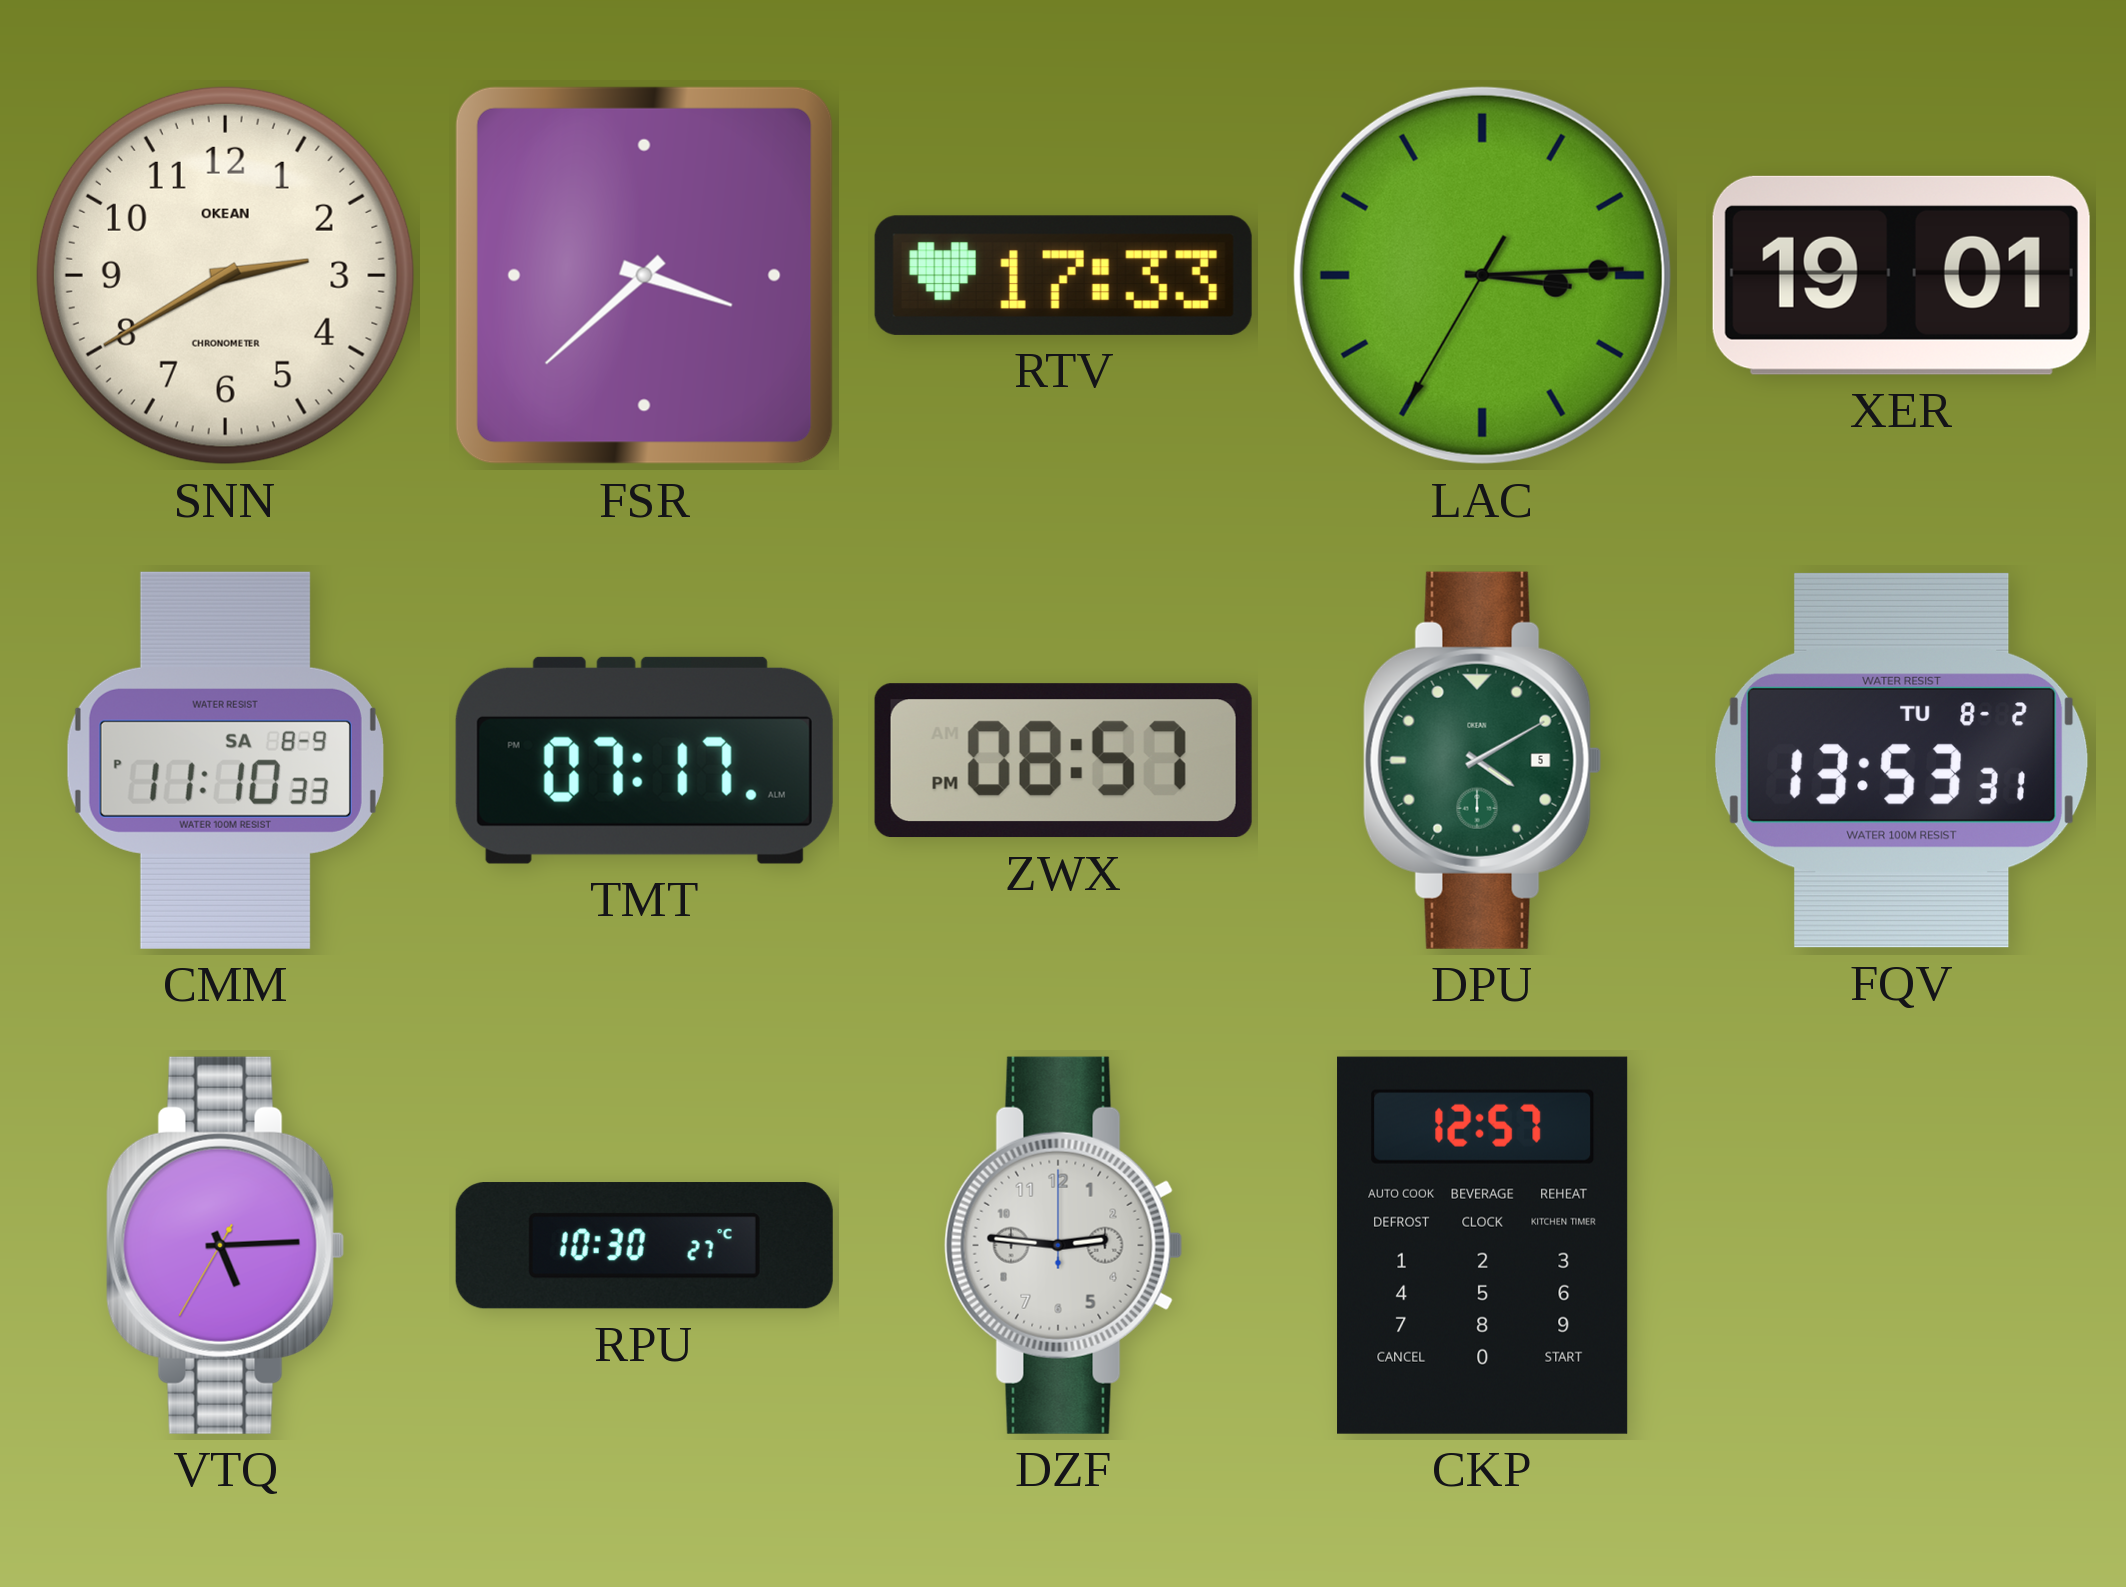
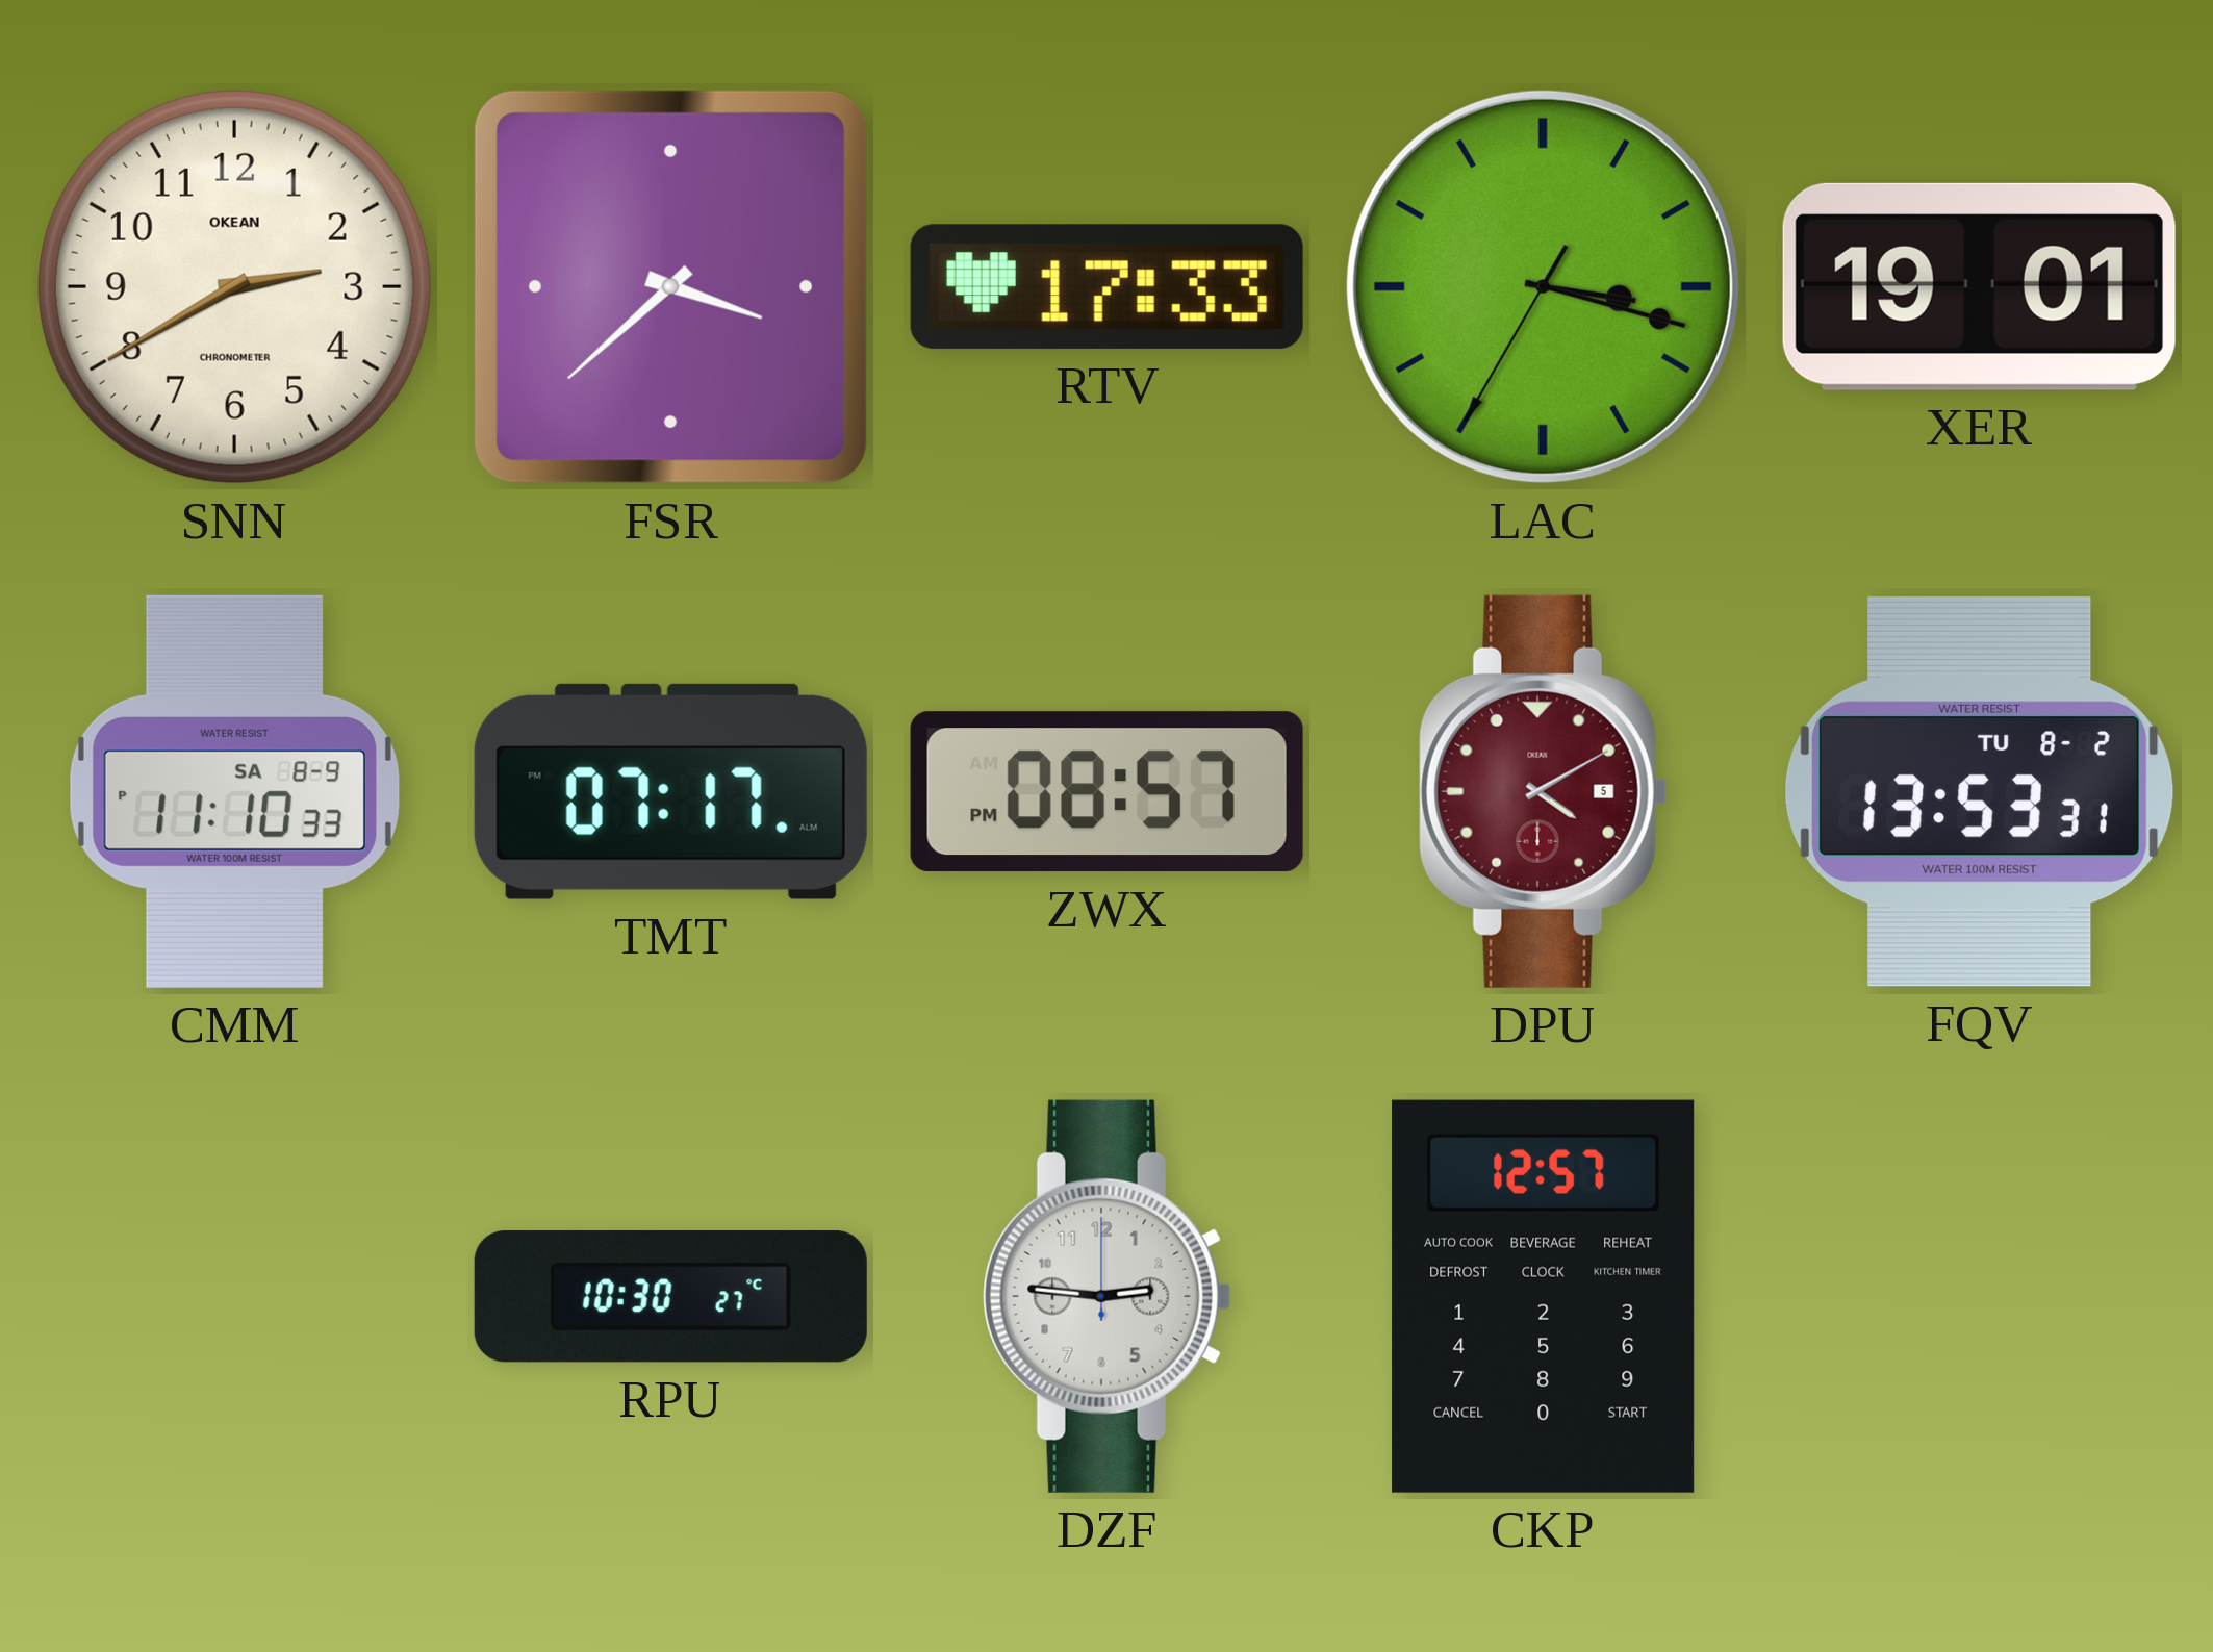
LAC: 3:14 -> 3:17
DPU dial: green -> burgundy
VTQ: 5:14 -> none
